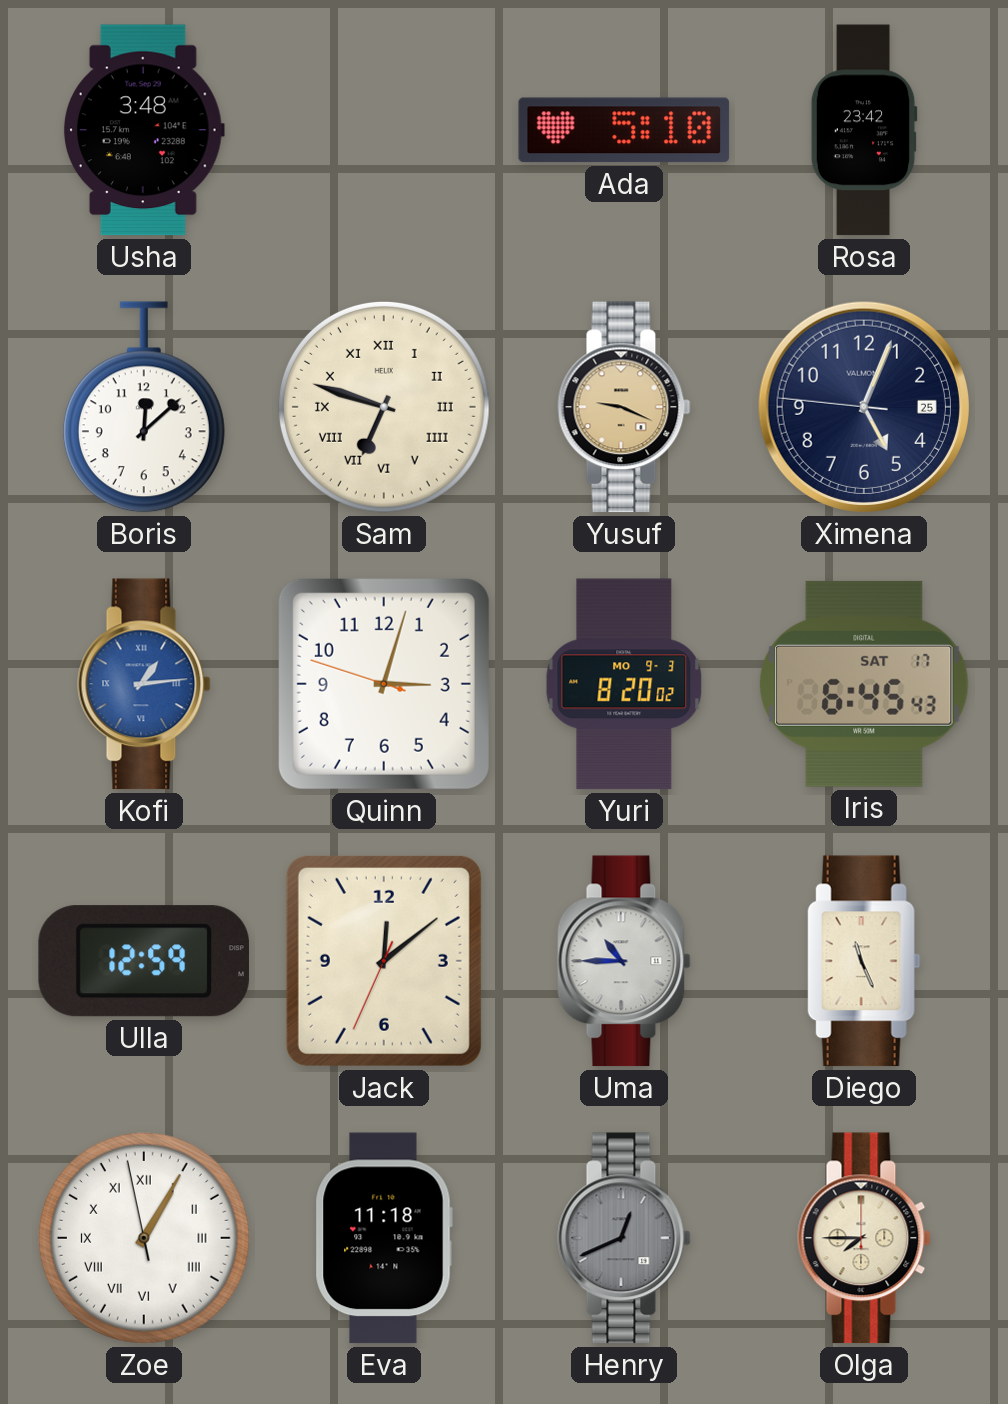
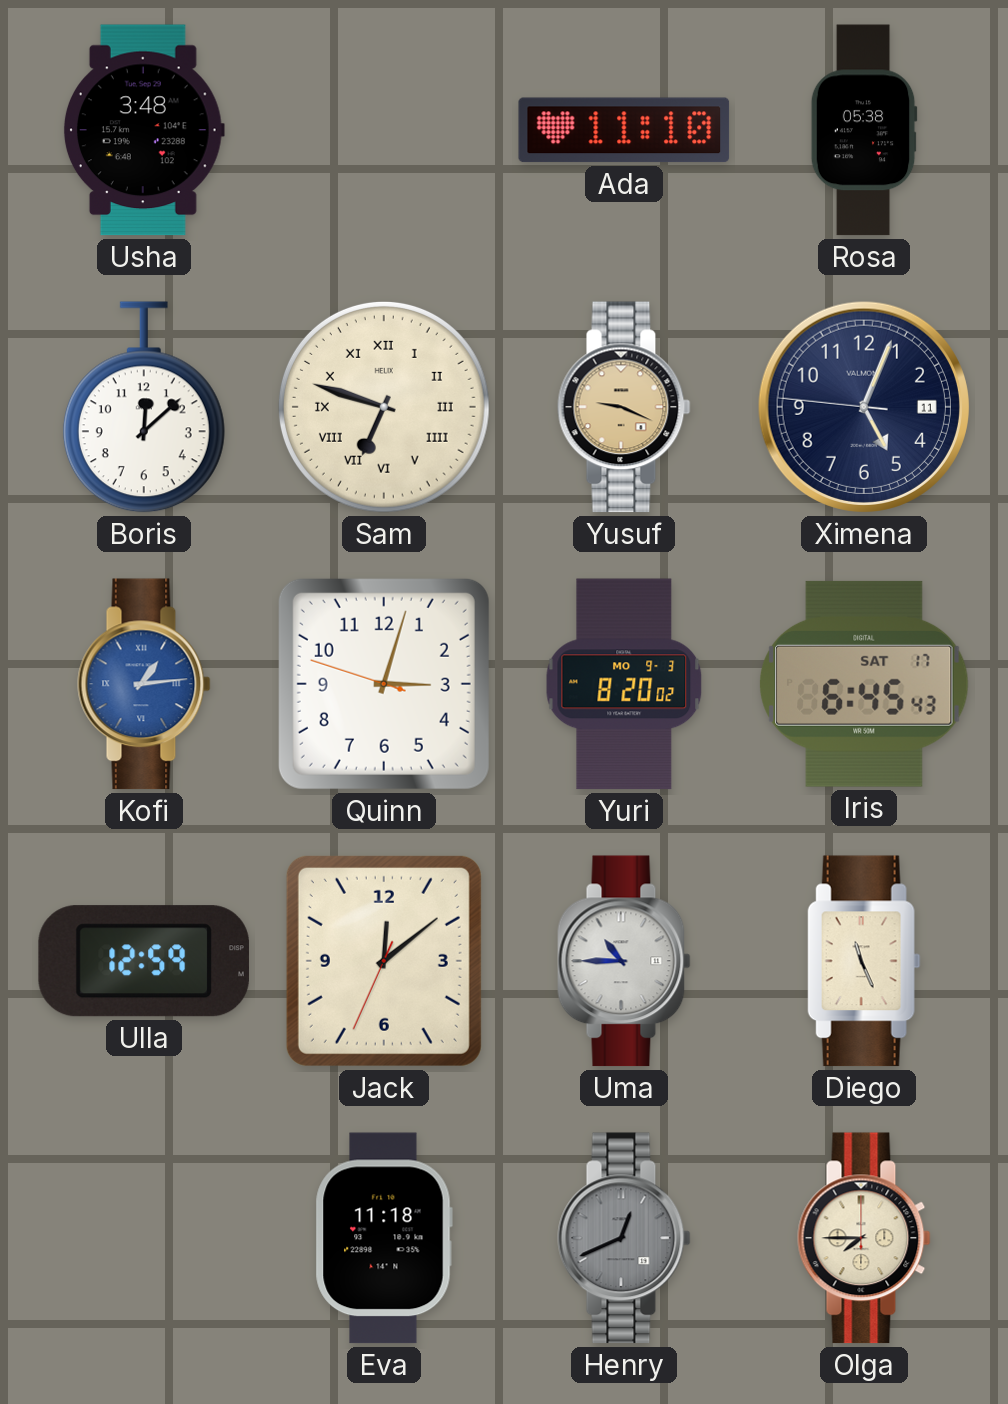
Ada: 5:10 -> 11:10
Rosa: 23:42 -> 05:38
Ximena date: 25 -> 11
Zoe: 1:04 -> none
